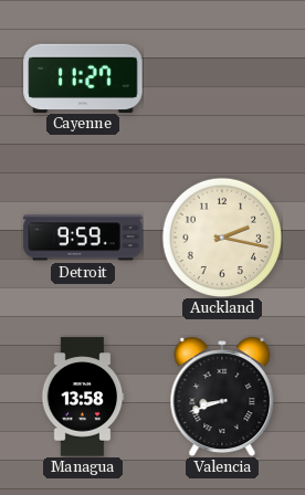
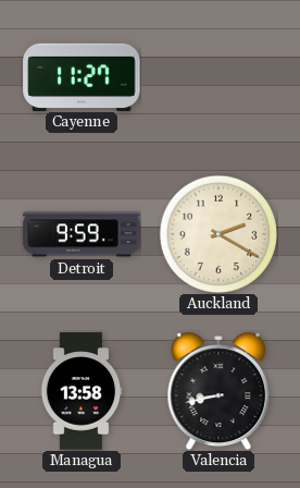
Auckland: 2:17 -> 2:20
Valencia: 8:42 -> 8:43
